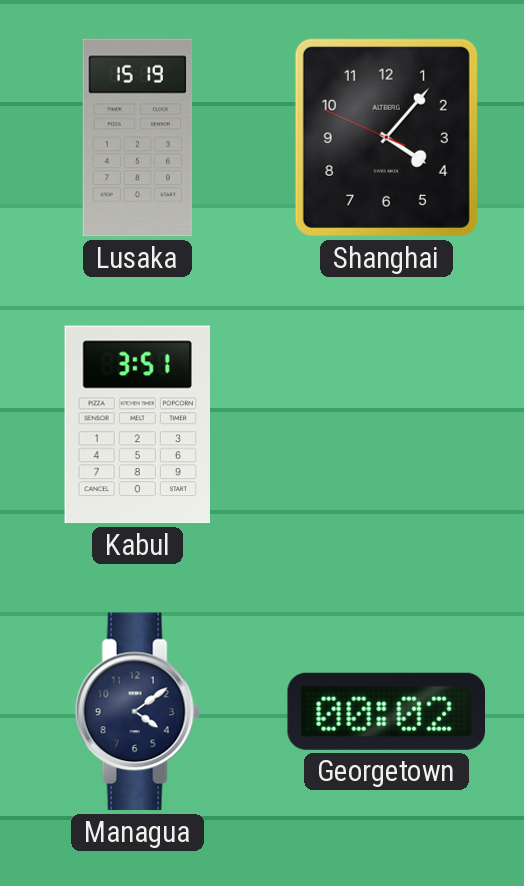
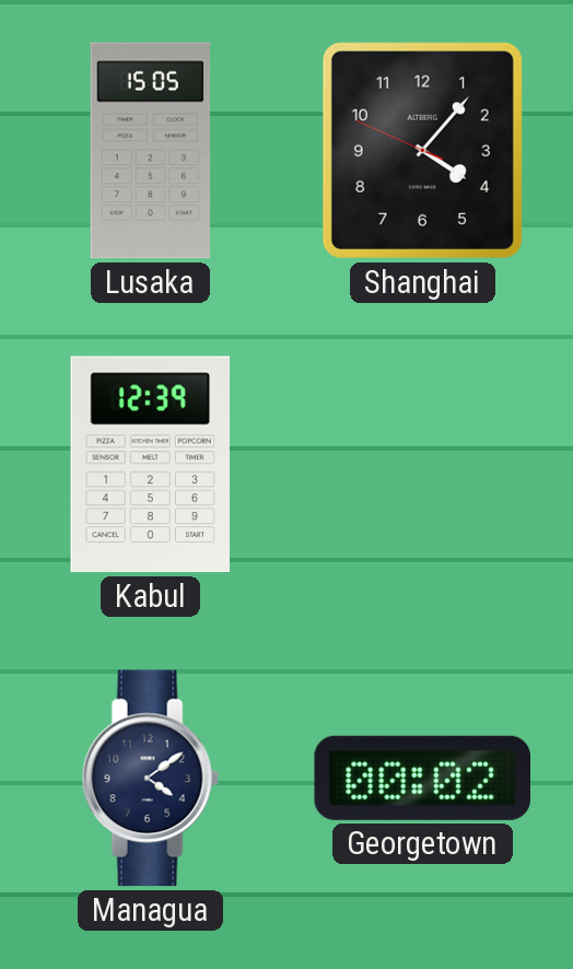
Lusaka: 15:19 -> 15:05
Kabul: 3:51 -> 12:39
